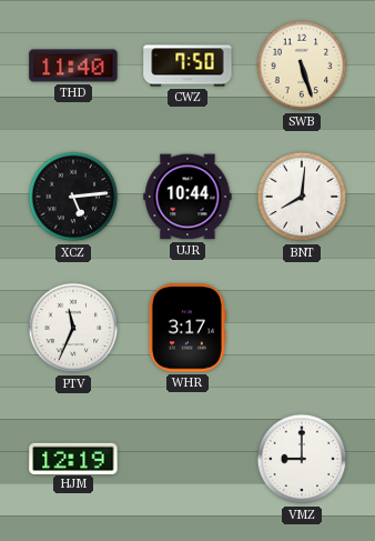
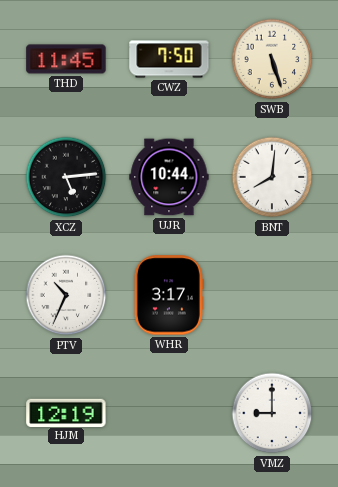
THD: 11:40 -> 11:45
PTV: 11:34 -> 10:34
